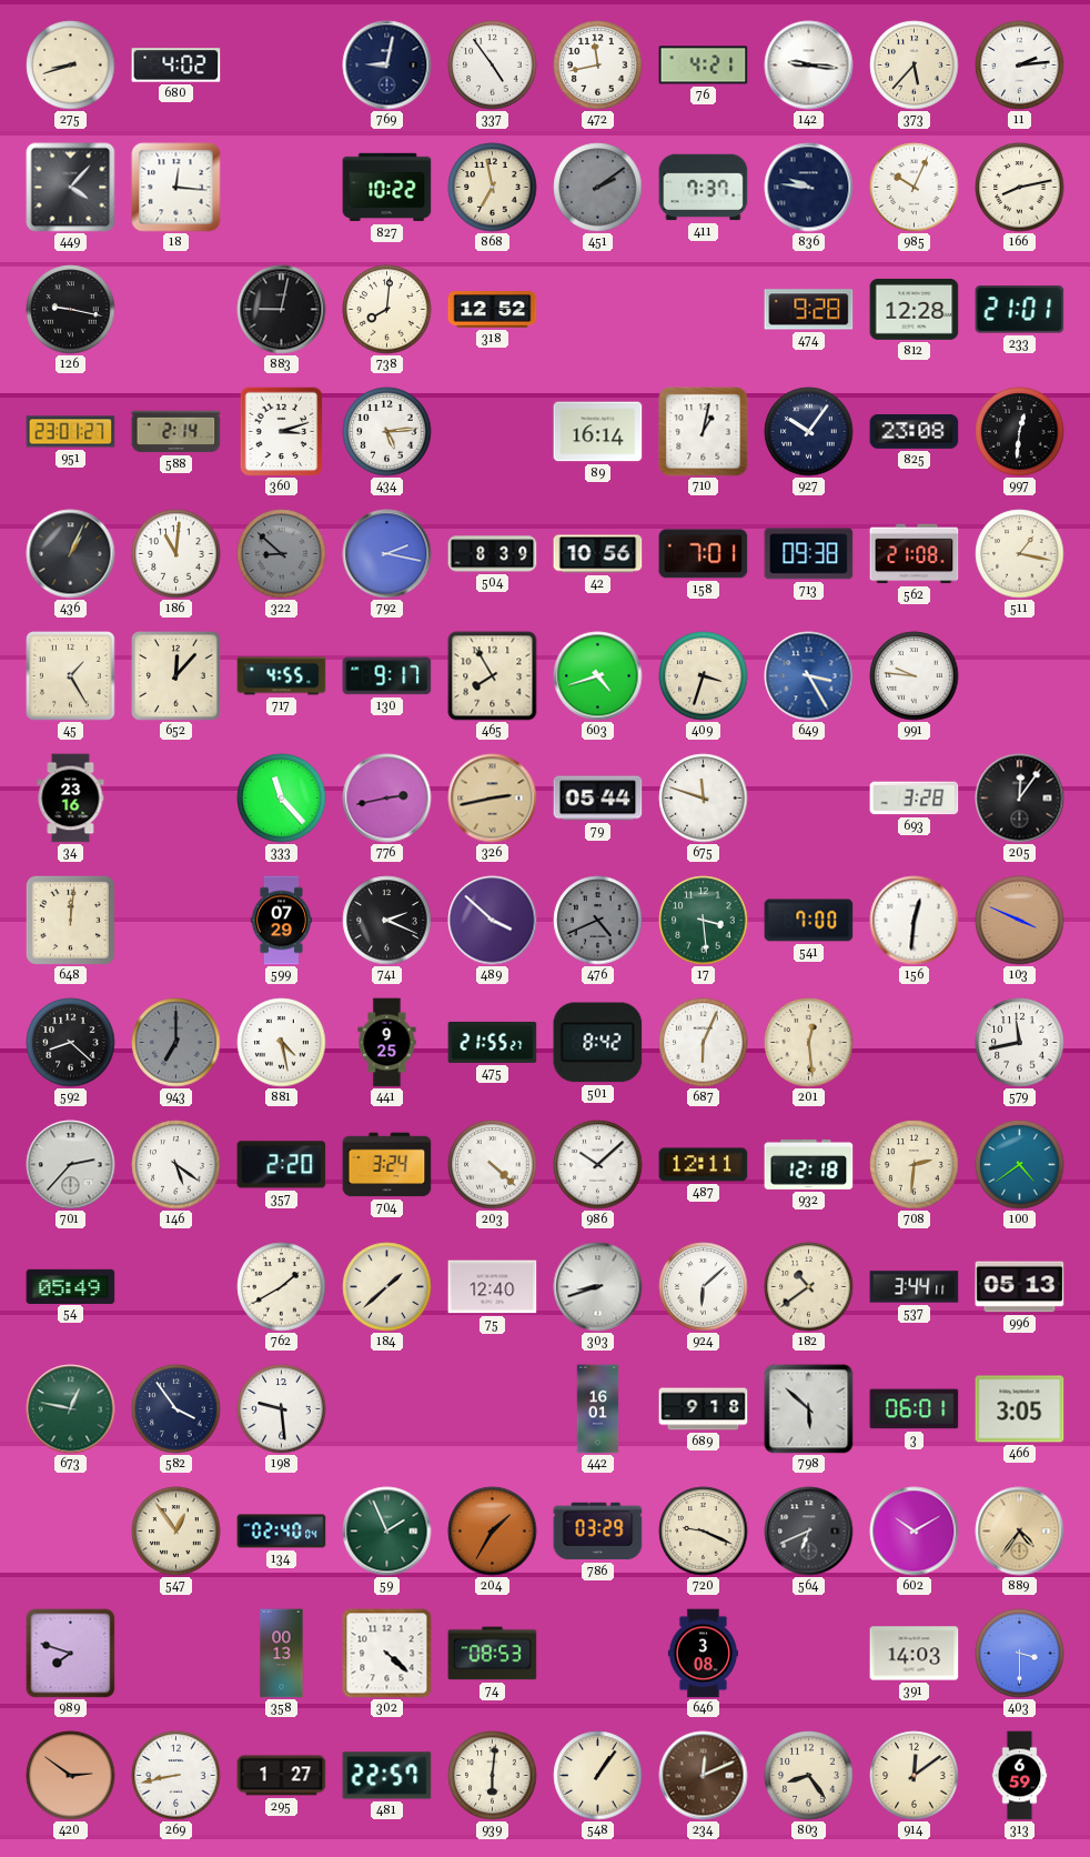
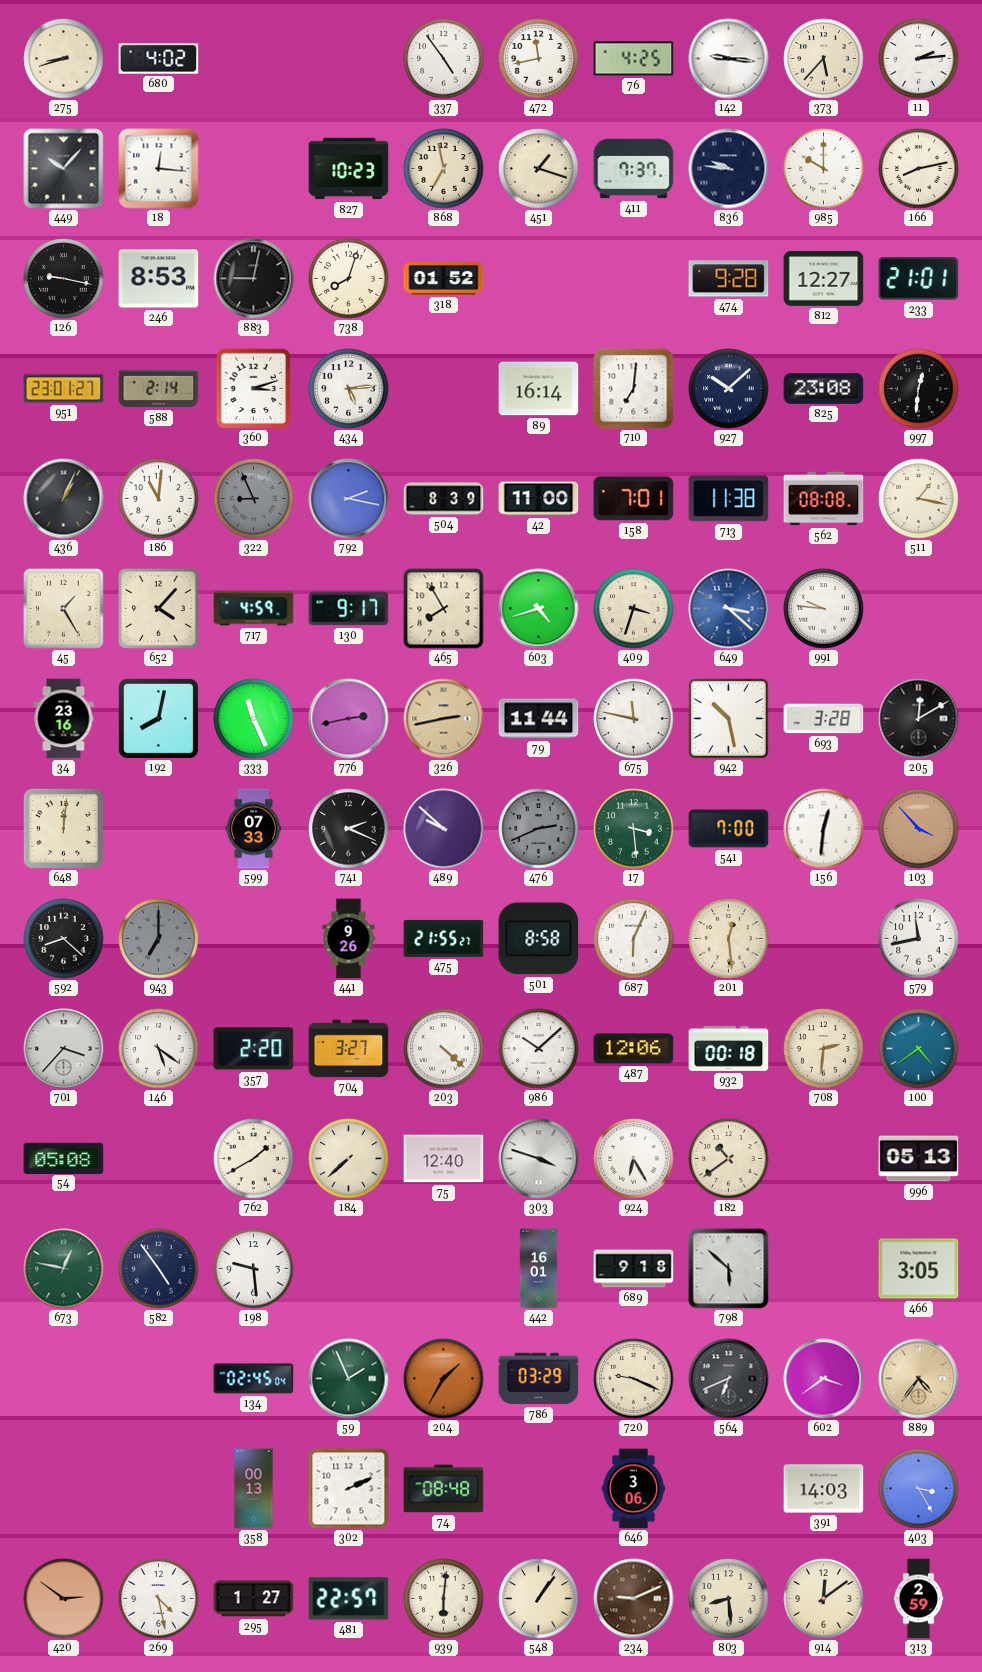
769: 9:02 -> none
76: 4:21 -> 4:25
449: 4:07 -> 10:07
827: 10:22 -> 10:23
451: 2:09 -> 1:18
451 dial: grey -> cream
985: 10:04 -> 10:00
246: none -> 8:53
738: 8:01 -> 8:03
318: 12:52 -> 01:52
812: 12:28 -> 12:27
710: 1:02 -> 7:01
927: 10:06 -> 10:08
322: 8:52 -> 8:56
42: 10:56 -> 11:00
713: 09:38 -> 11:38
562: 21:08 -> 08:08
652: 12:07 -> 4:07
717: 4:55 -> 4:59
649: 3:25 -> 3:22
192: none -> 8:02
333: 11:23 -> 11:26
79: 05:44 -> 11:44
675: 11:48 -> 11:47
942: none -> 10:28
205: 12:06 -> 12:10
599: 07:29 -> 07:33
489: 3:52 -> 9:52
476: 4:41 -> 2:41
103: 3:49 -> 3:53
881: 4:28 -> none
441: 9:25 -> 9:26
501: 8:42 -> 8:58
701: 2:37 -> 3:37
704: 3:24 -> 3:27
487: 12:11 -> 12:06
932: 12:18 -> 00:18
54: 05:49 -> 05:08
184: 1:38 -> 7:38
303: 8:42 -> 3:48
924: 6:08 -> 6:25
537: 3:44 -> none
582: 3:54 -> 4:54
3: 06:01 -> none
547: 12:54 -> none
134: 02:40 -> 02:45
602: 10:10 -> 3:39
989: 7:48 -> none
302: 4:22 -> 2:11
74: 08:53 -> 08:48
646: 3:08 -> 3:06
403: 3:30 -> 3:25
269: 8:43 -> 4:28
234: 12:11 -> 9:11
803: 8:24 -> 8:29
313: 6:59 -> 2:59
